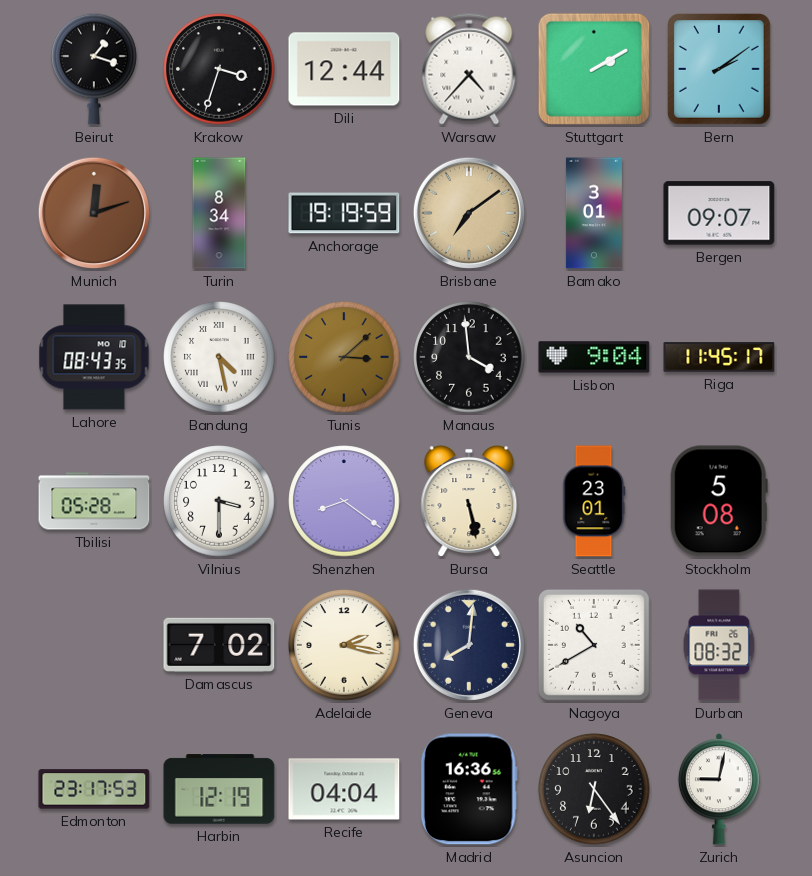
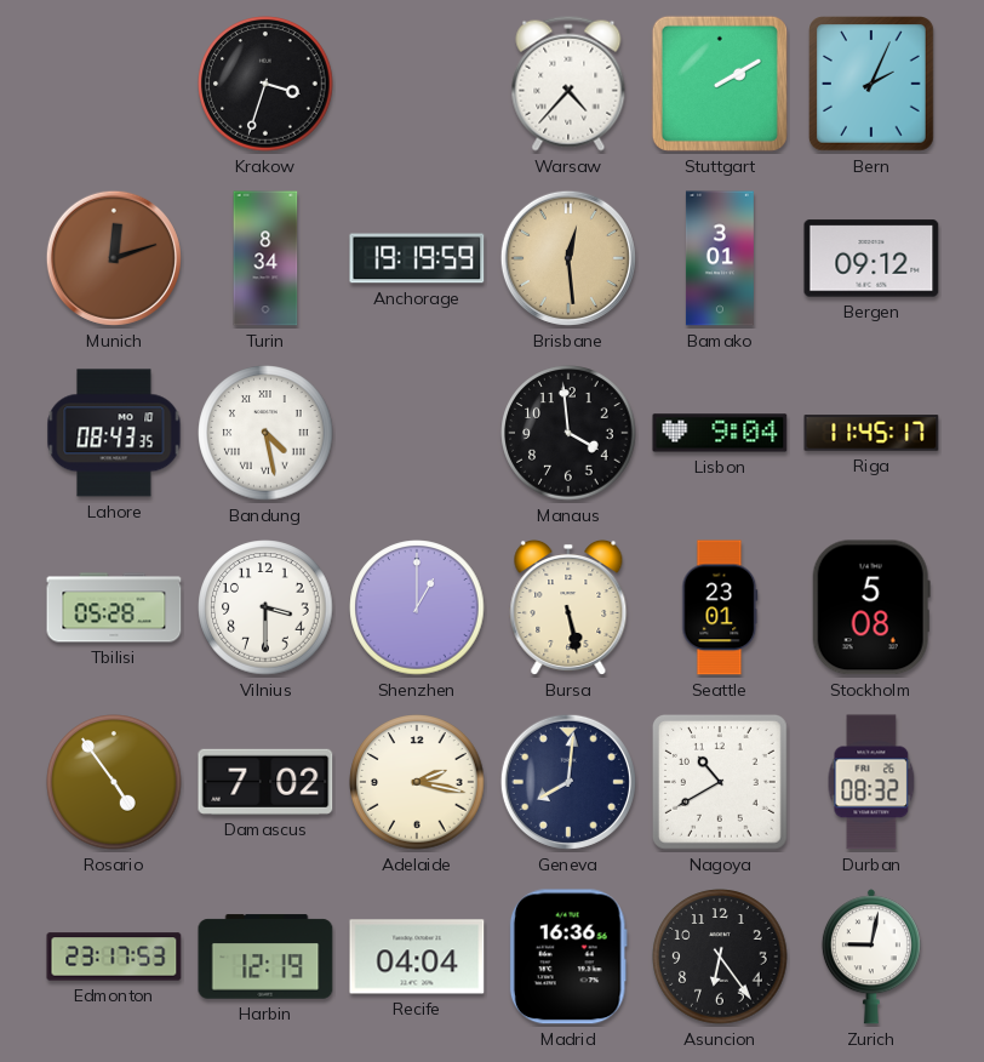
Beirut: 1:18 -> none
Dili: 12:44 -> none
Bern: 2:09 -> 2:04
Brisbane: 7:09 -> 12:29
Bergen: 09:07 -> 09:12
Tunis: 3:08 -> none
Shenzhen: 8:21 -> 1:00
Rosario: none -> 4:54
